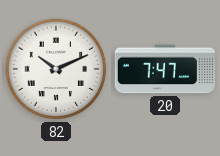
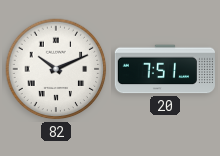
20: 7:47 -> 7:51
